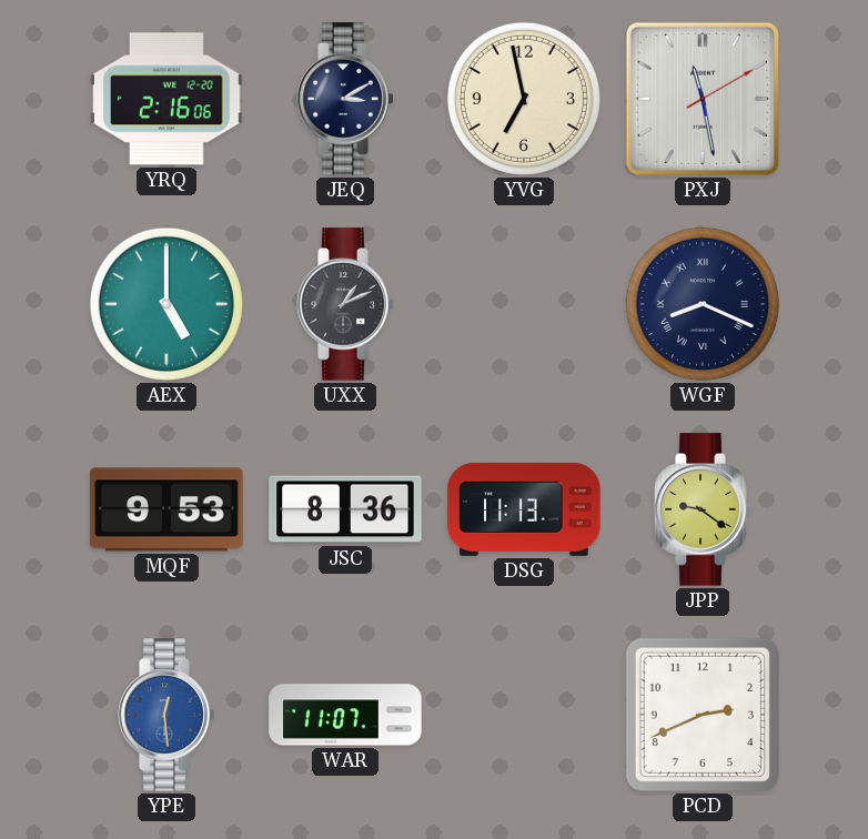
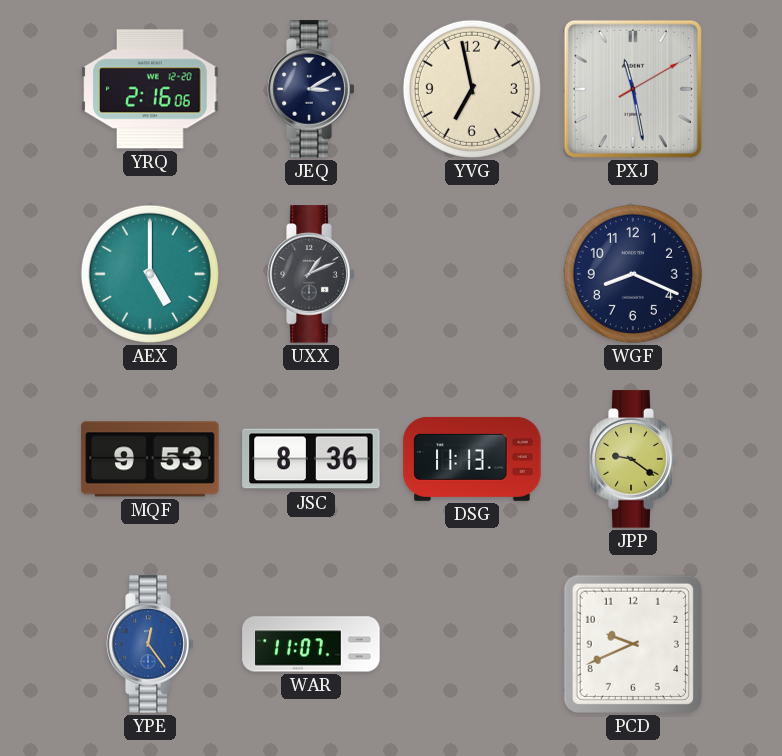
WGF numerals: Roman -> Arabic
YPE: 12:29 -> 12:24
PCD: 2:41 -> 9:41
